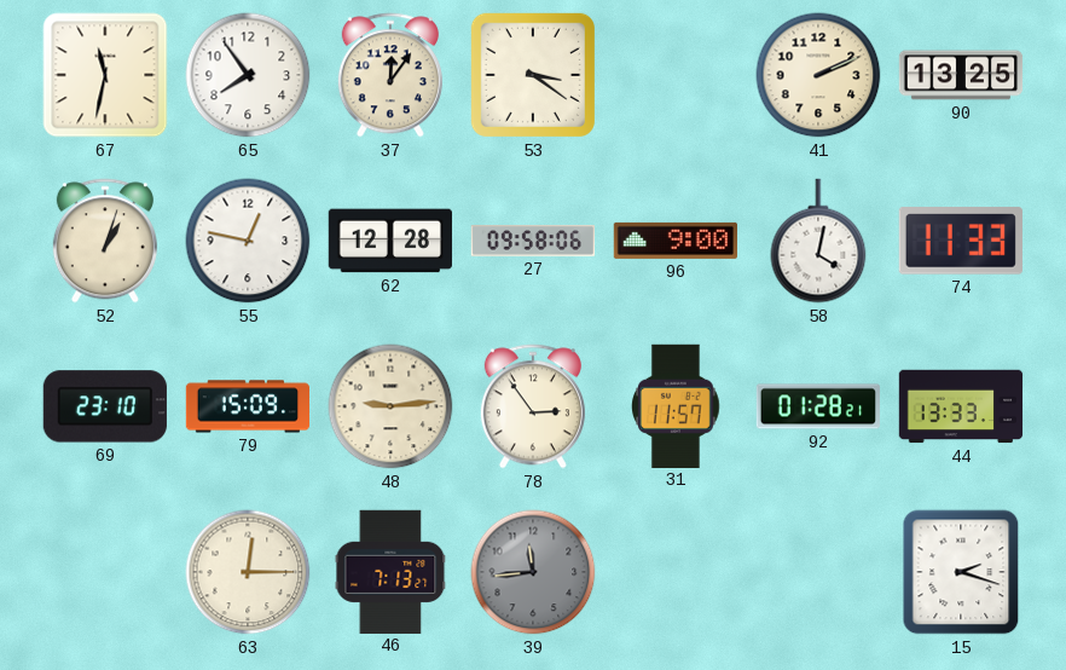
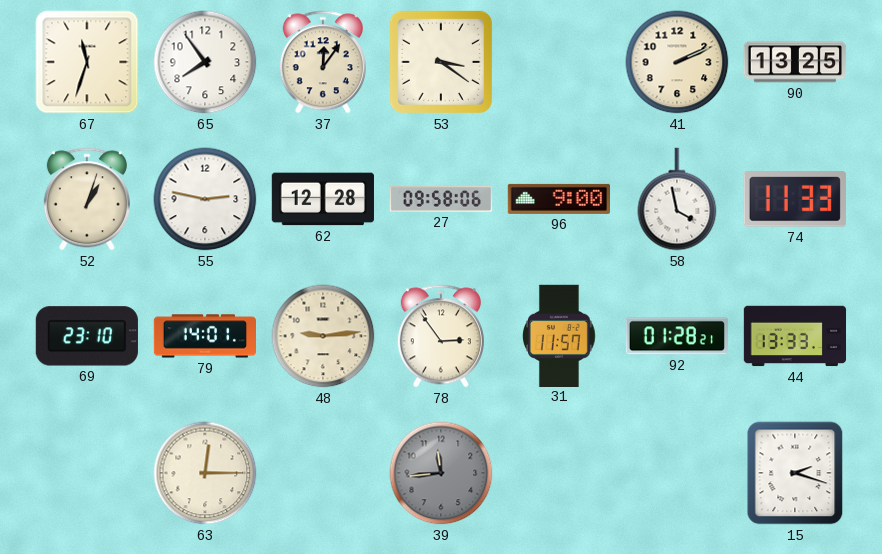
67: 11:32 -> 11:33
55: 12:47 -> 2:47
58: 4:02 -> 3:58
79: 15:09 -> 14:01
46: 7:13 -> none
